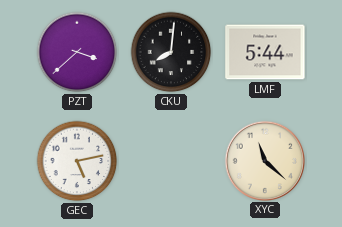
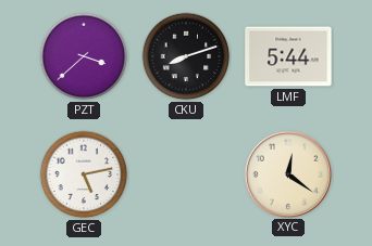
CKU: 8:01 -> 8:12
XYC: 11:22 -> 12:21
